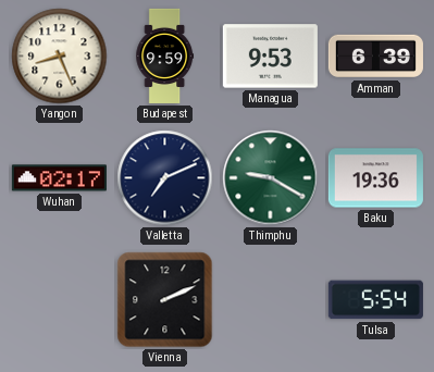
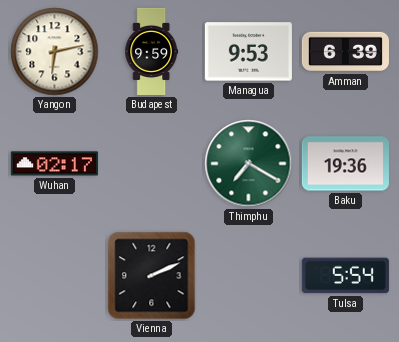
Yangon: 8:26 -> 6:13
Valletta: 7:11 -> none
Thimphu: 9:20 -> 7:20
